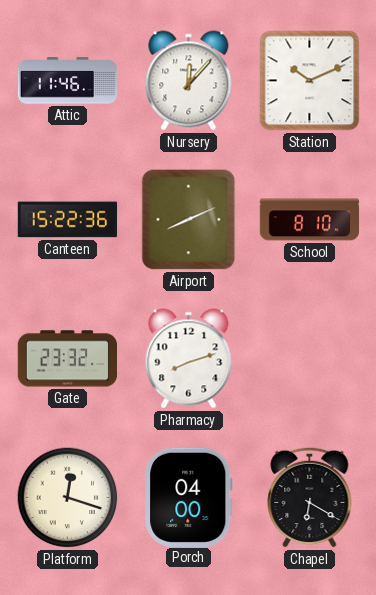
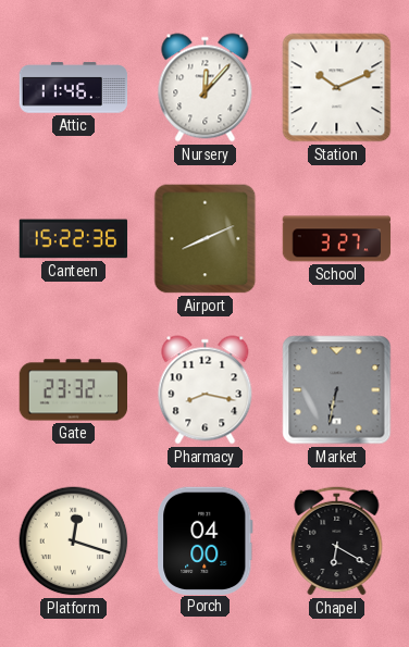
School: 8:10 -> 3:27
Pharmacy: 8:12 -> 8:17
Market: none -> 6:32
